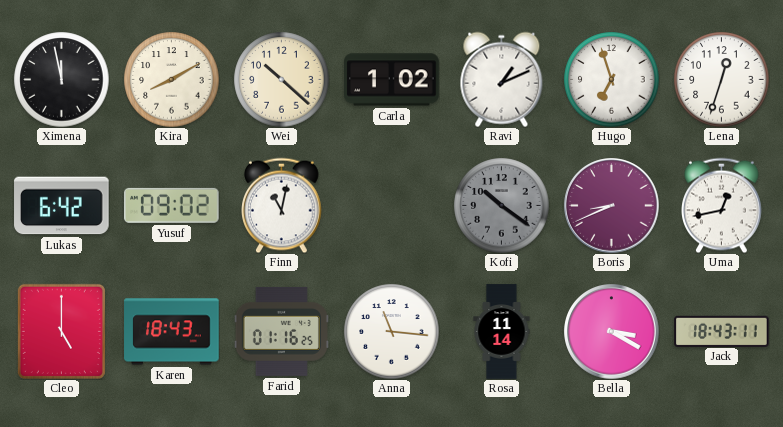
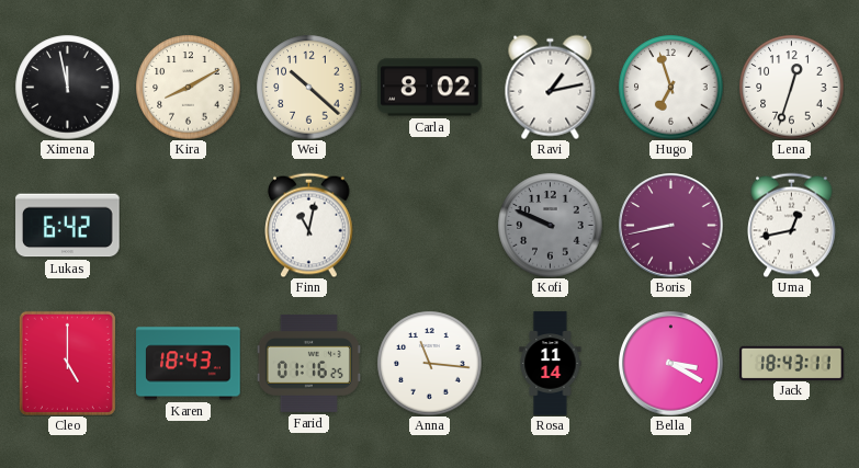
Carla: 1:02 -> 8:02
Ravi: 1:11 -> 1:13
Yusuf: 09:02 -> none
Kofi: 10:21 -> 9:49
Boris: 8:41 -> 8:43
